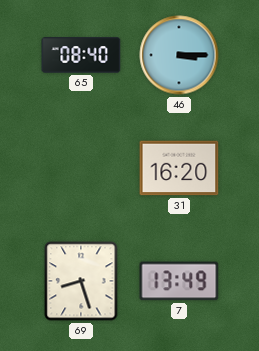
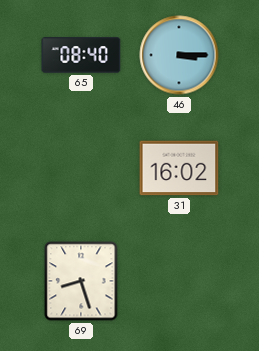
31: 16:20 -> 16:02
7: 13:49 -> none
